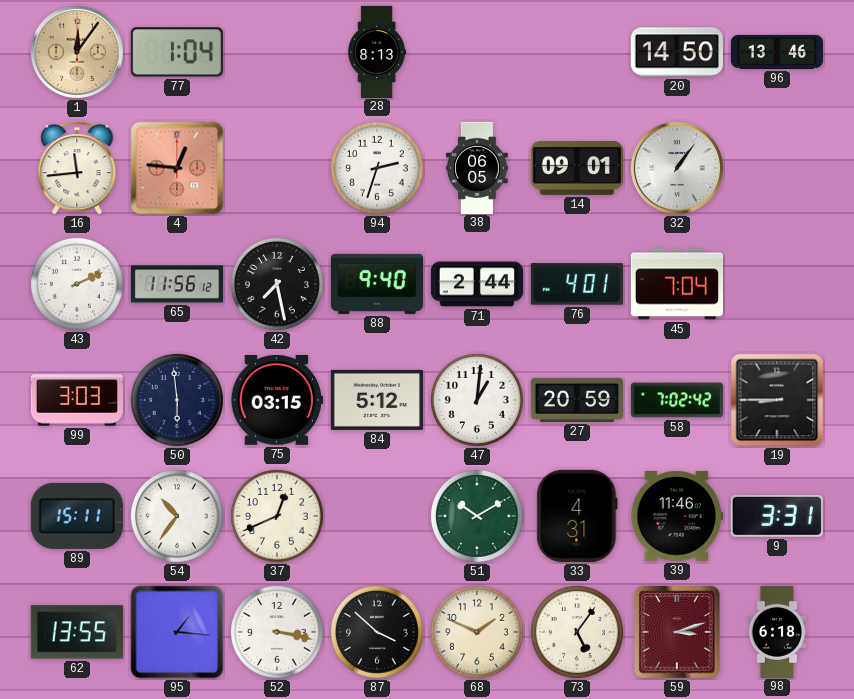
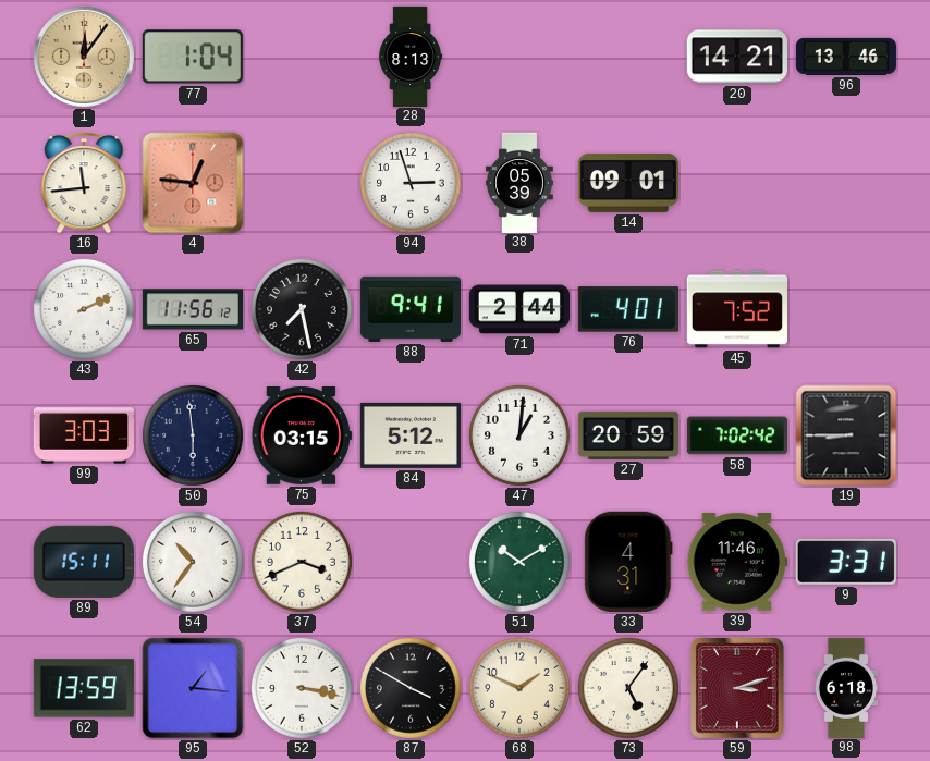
20: 14:50 -> 14:21
94: 2:33 -> 2:57
38: 06:05 -> 05:39
32: 1:06 -> none
88: 9:40 -> 9:41
45: 7:04 -> 7:52
37: 12:41 -> 3:41
62: 13:55 -> 13:59
87: 3:52 -> 3:50
